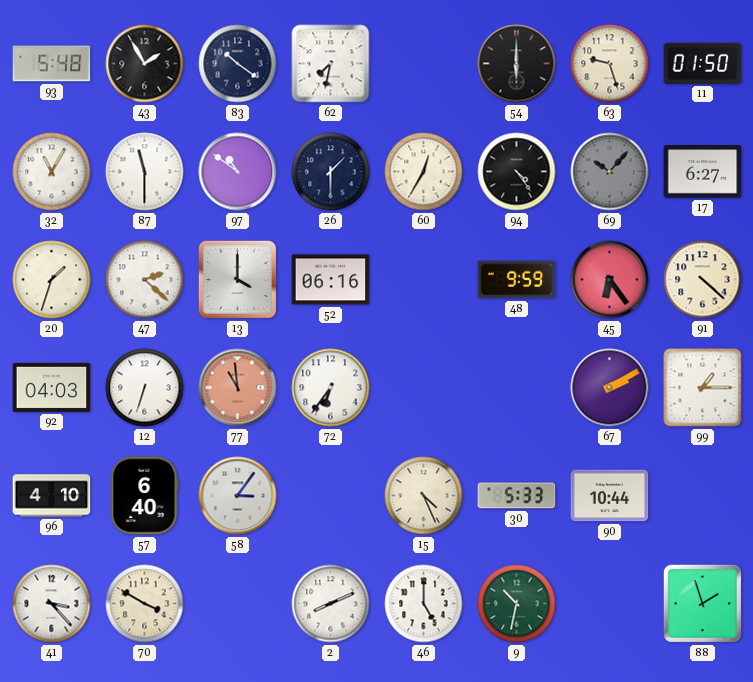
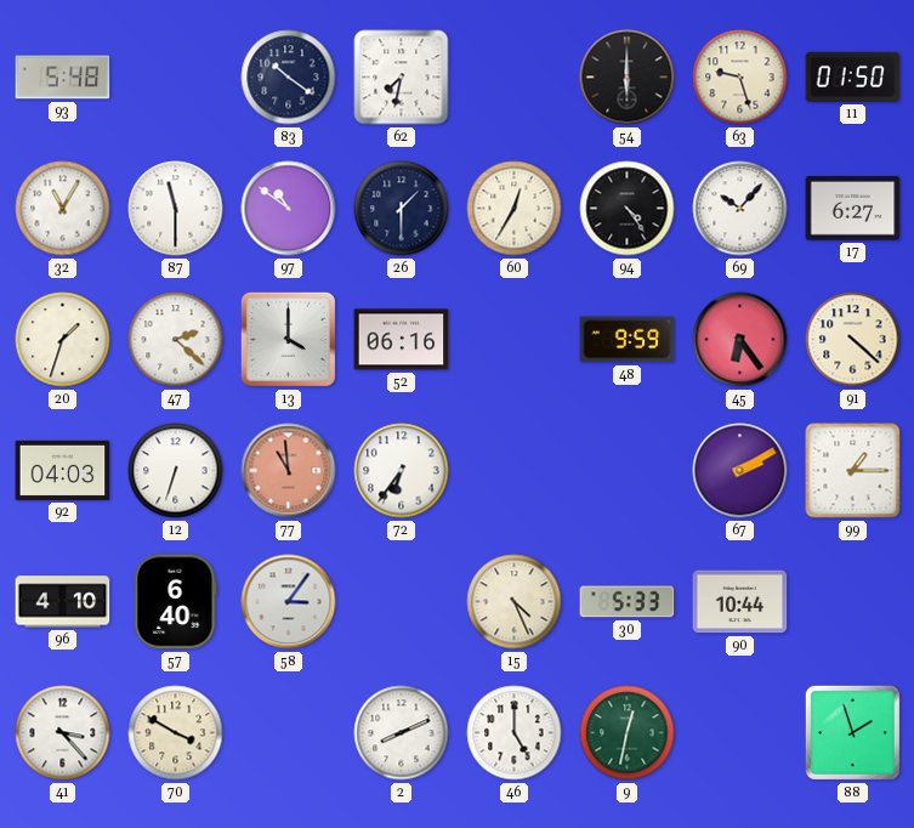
43: 1:55 -> none
69 dial: grey -> white
9: 10:32 -> 12:32
